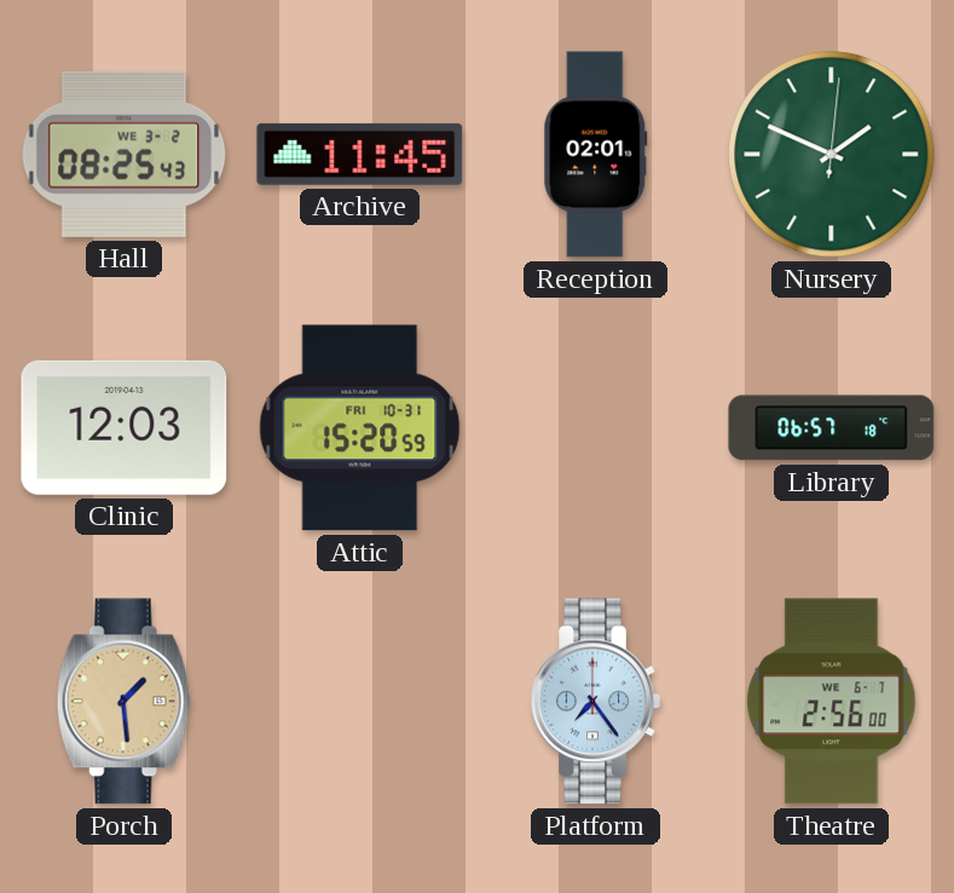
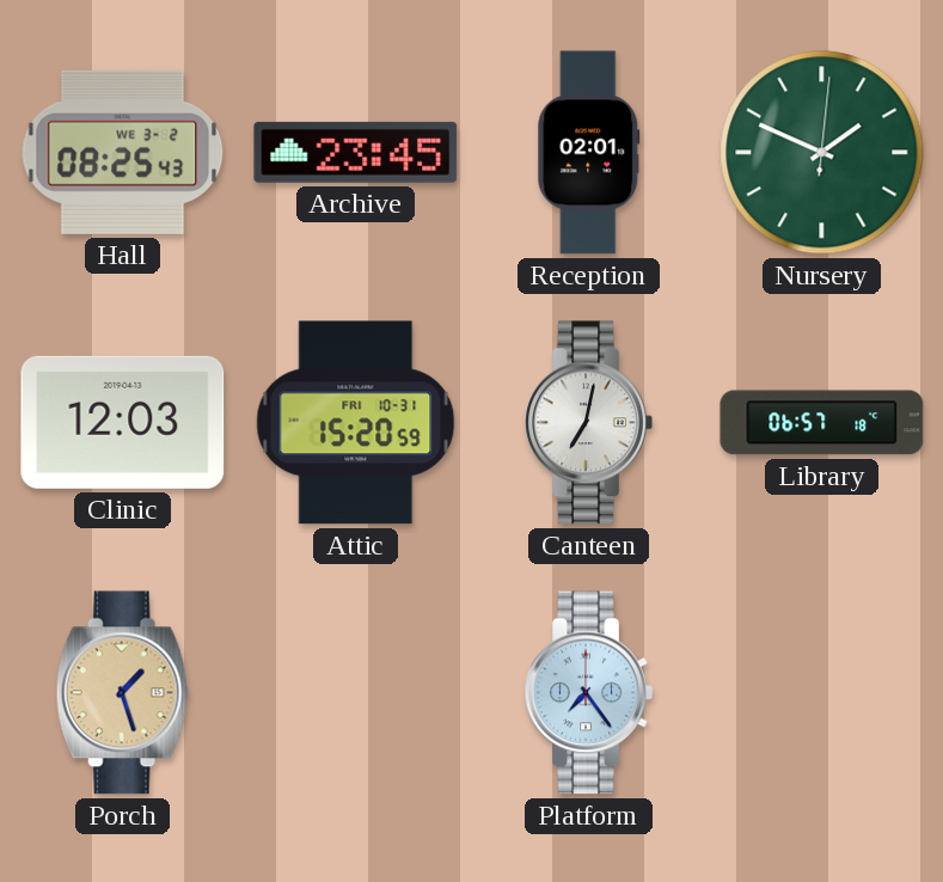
Archive: 11:45 -> 23:45
Canteen: none -> 7:02
Porch: 1:29 -> 1:27
Theatre: 2:56 -> none
